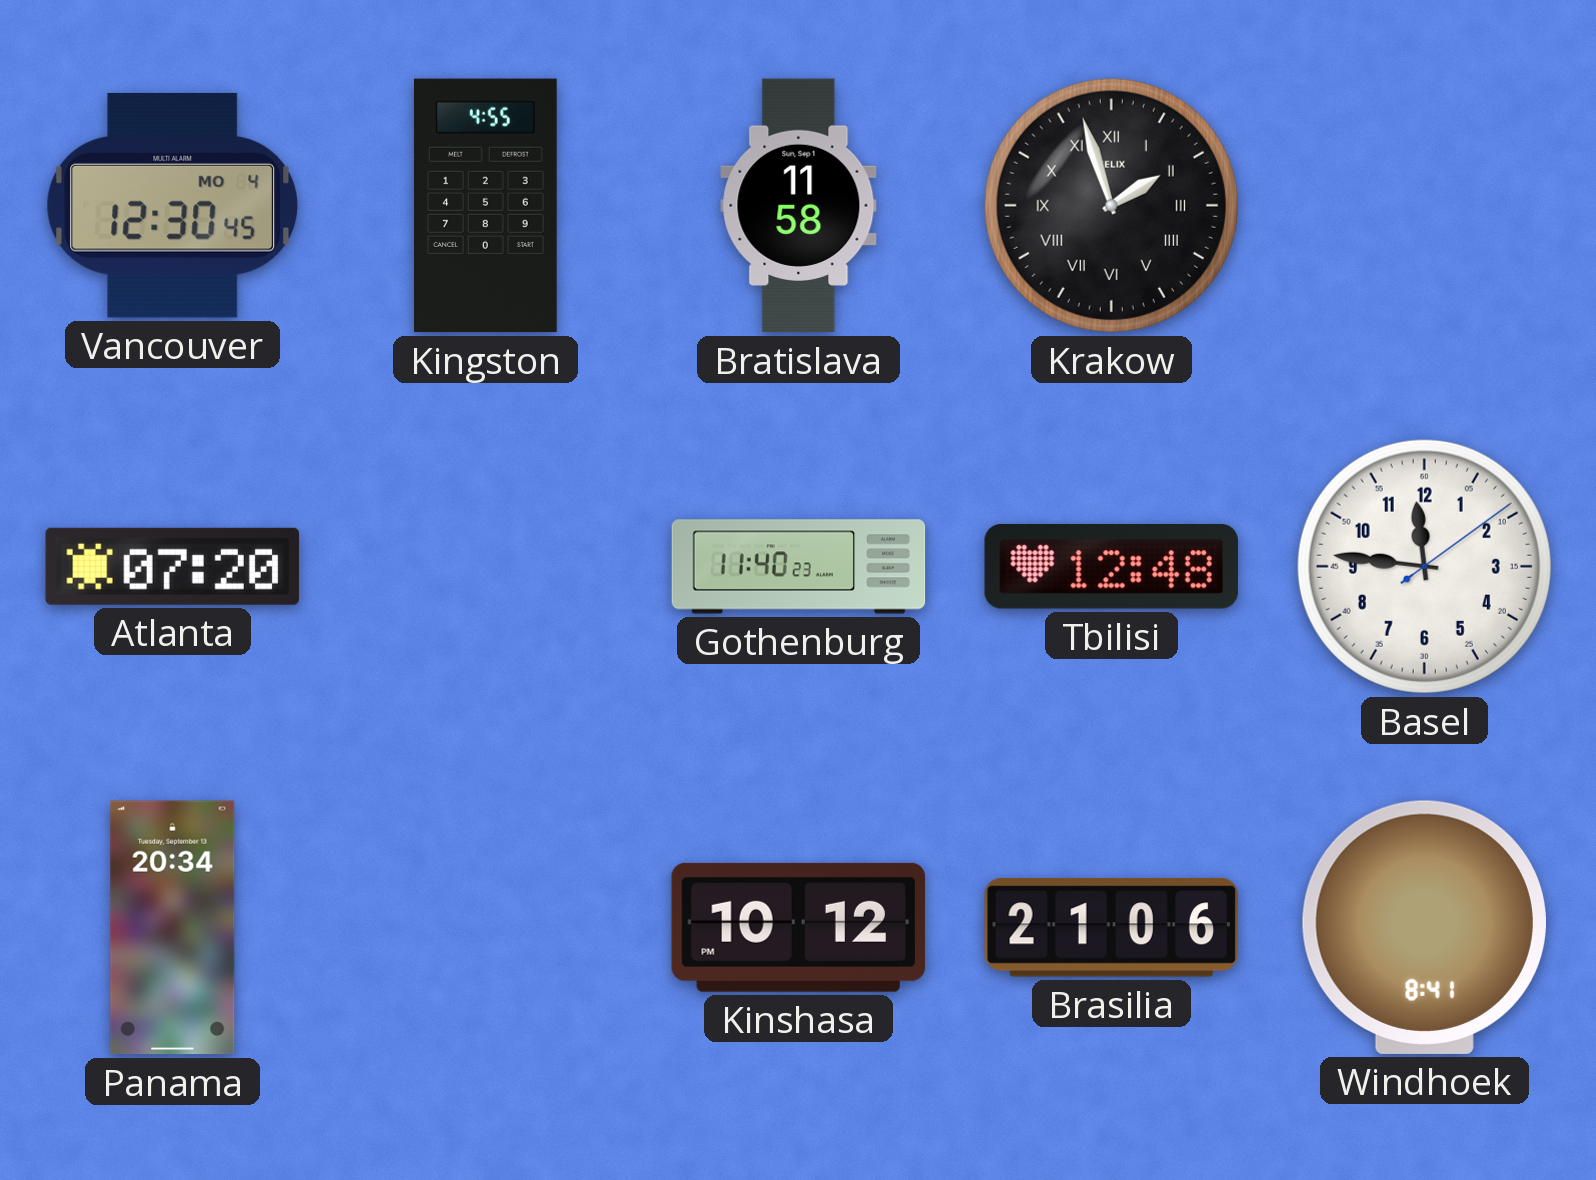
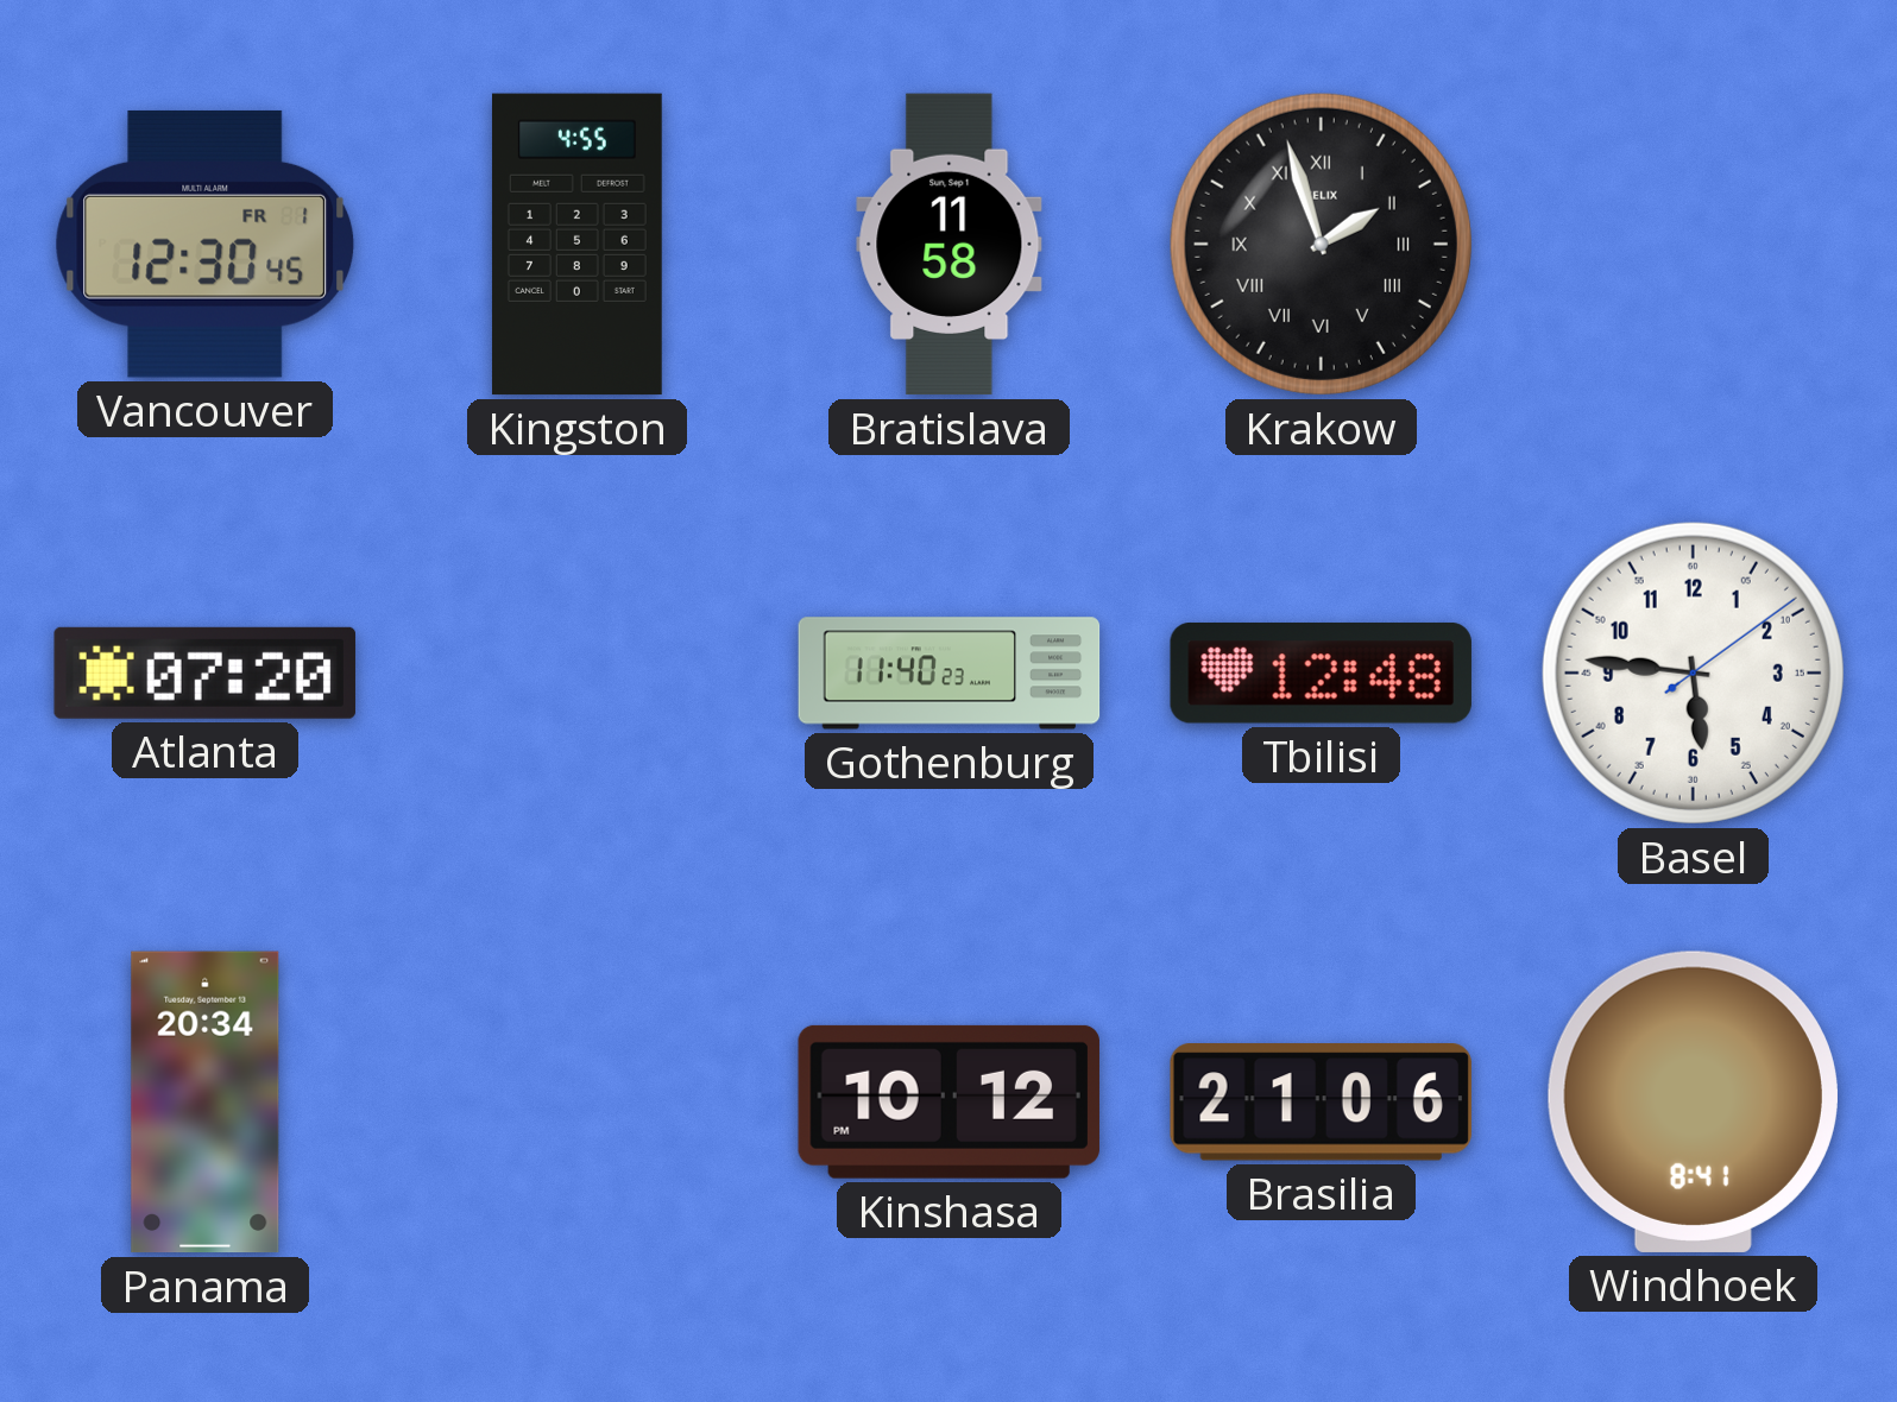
Vancouver date: MO 4 -> FR 1
Basel: 11:46 -> 5:46
